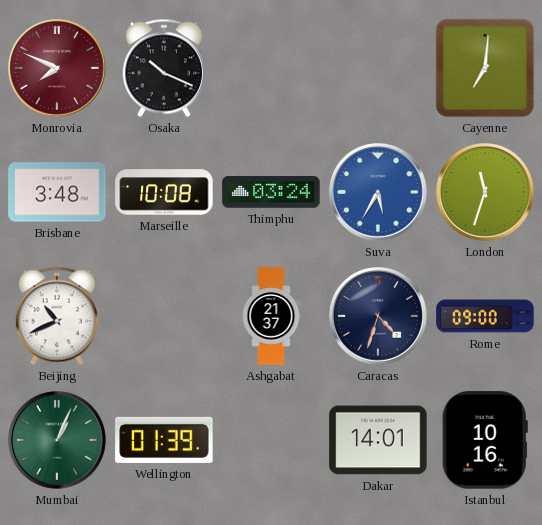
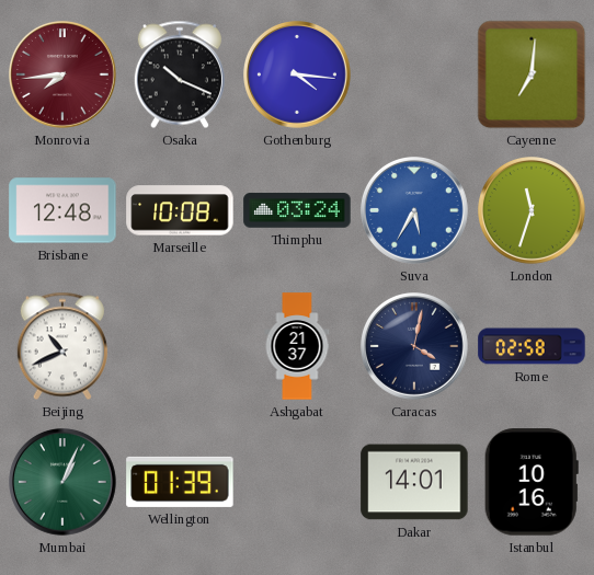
Monrovia: 7:49 -> 7:44
Gothenburg: none -> 4:16
Brisbane: 3:48 -> 12:48
Caracas: 4:33 -> 4:02
Rome: 09:00 -> 02:58
